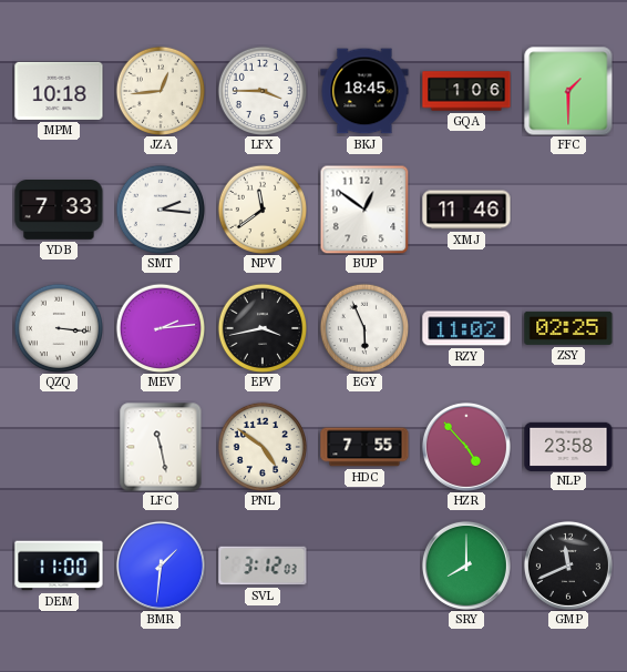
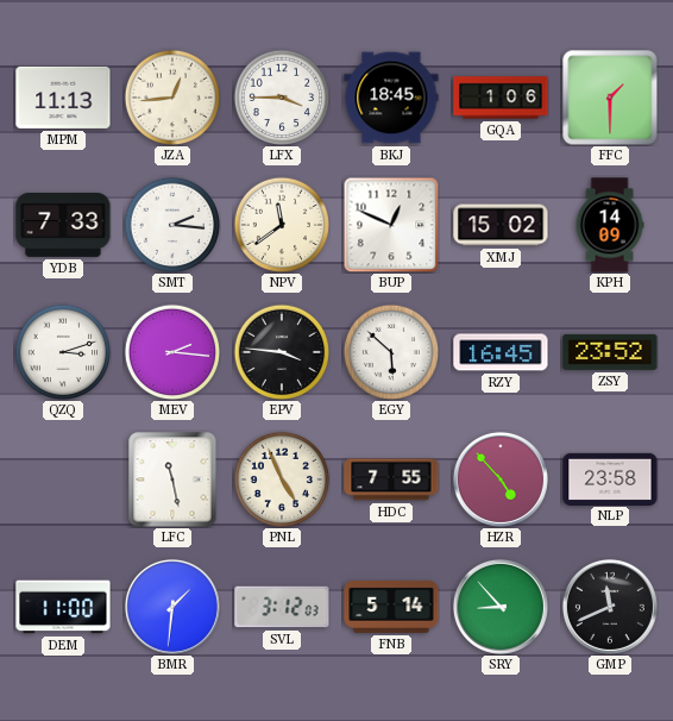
MPM: 10:18 -> 11:13
BUP: 12:51 -> 12:49
XMJ: 11:46 -> 15:02
KPH: none -> 14:09
QZQ: 3:16 -> 3:12
MEV: 2:14 -> 2:16
EPV: 3:43 -> 3:46
EGY: 5:56 -> 5:52
RZY: 11:02 -> 16:45
ZSY: 02:25 -> 23:52
PNL: 4:51 -> 4:56
FNB: none -> 5:14
SRY: 8:00 -> 8:53
